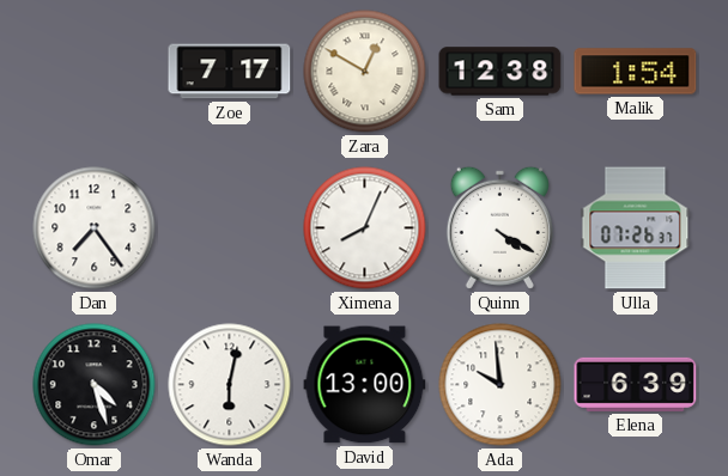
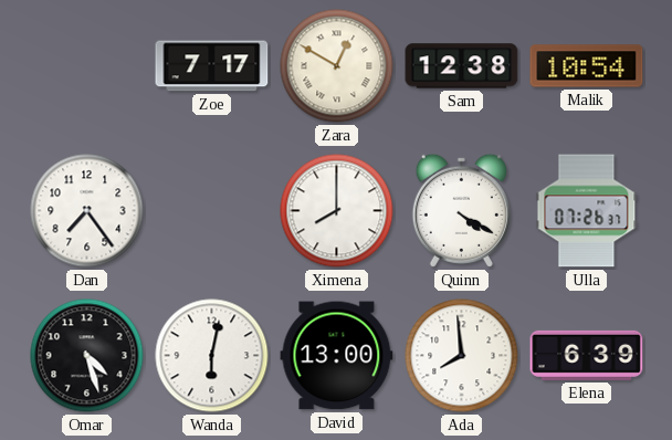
Malik: 1:54 -> 10:54
Ximena: 8:04 -> 8:00
Ada: 9:59 -> 7:59
